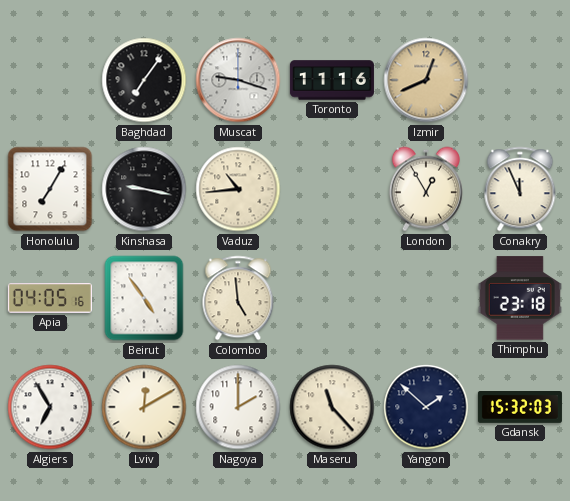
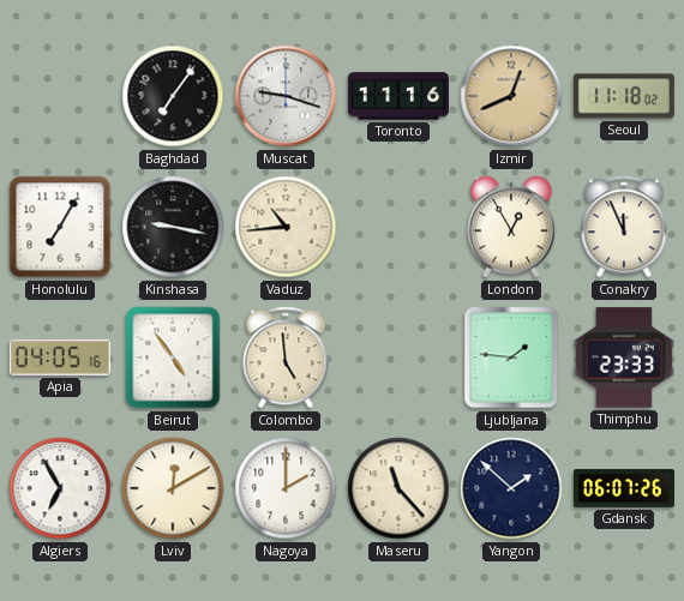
Seoul: none -> 11:18
Ljubljana: none -> 1:46
Thimphu: 23:18 -> 23:33
Gdansk: 15:32 -> 06:07
